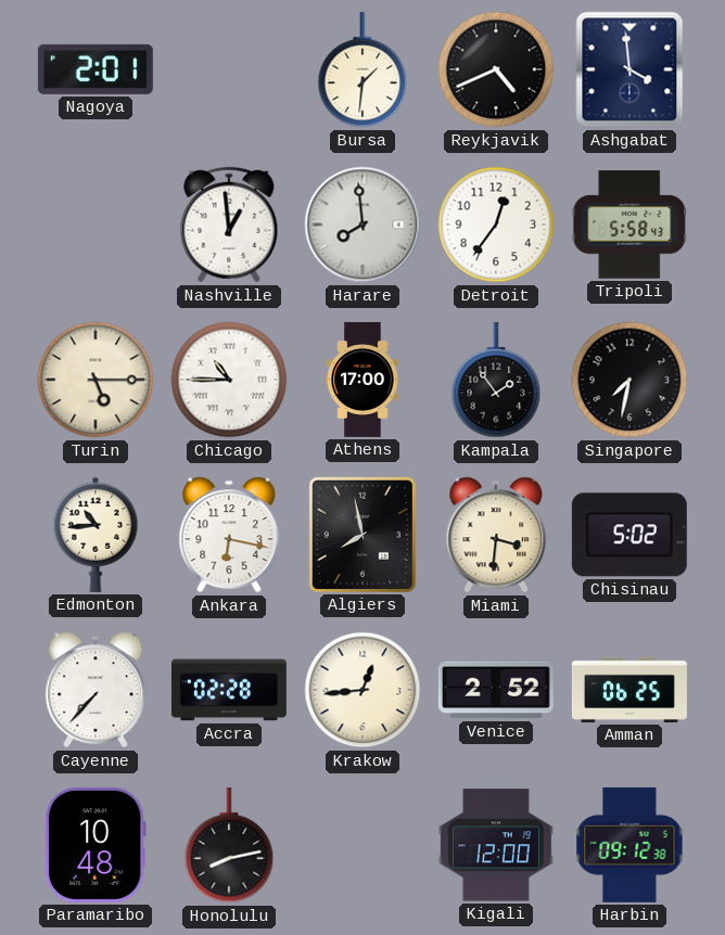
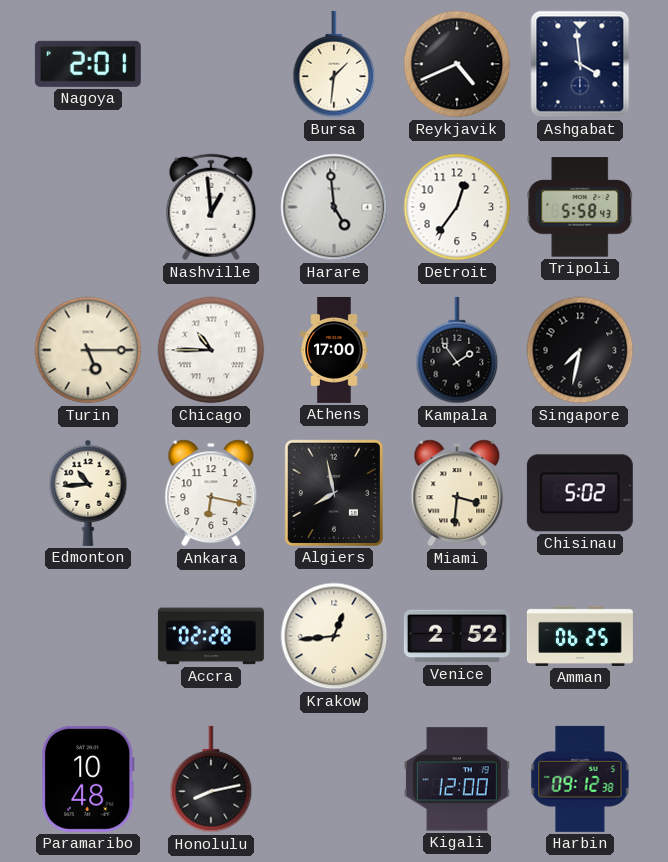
Harare: 7:59 -> 4:59
Cayenne: 7:37 -> none
